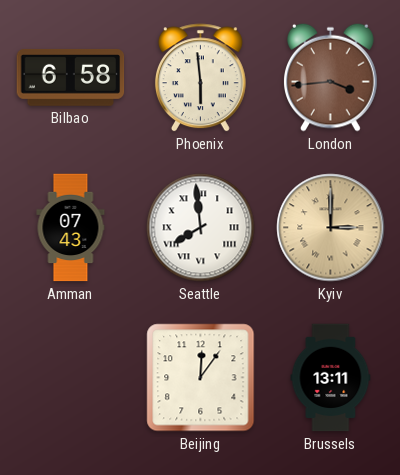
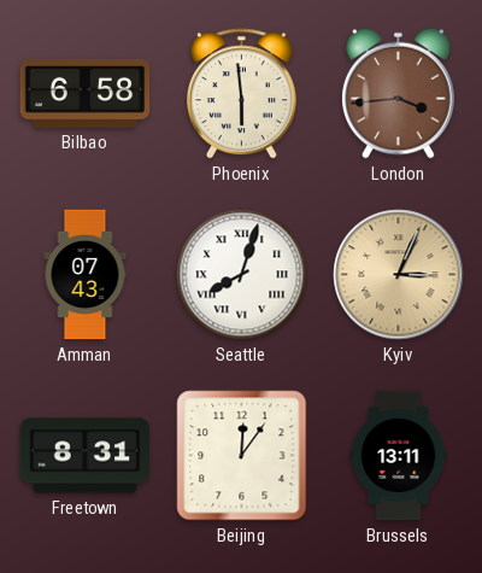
Seattle: 7:59 -> 8:03
Kyiv: 3:00 -> 3:04
Freetown: none -> 8:31
